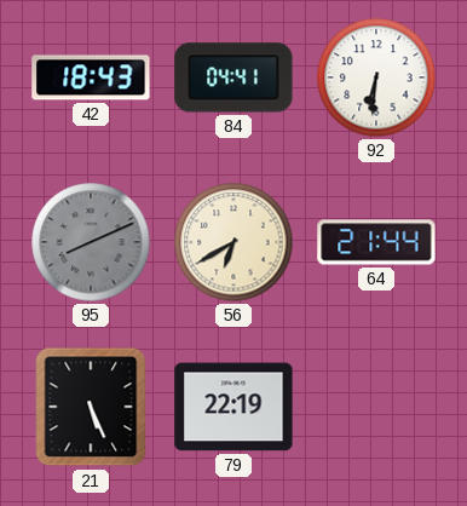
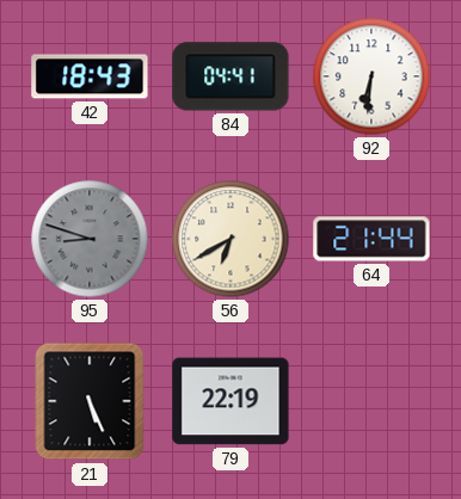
95: 8:11 -> 8:48
